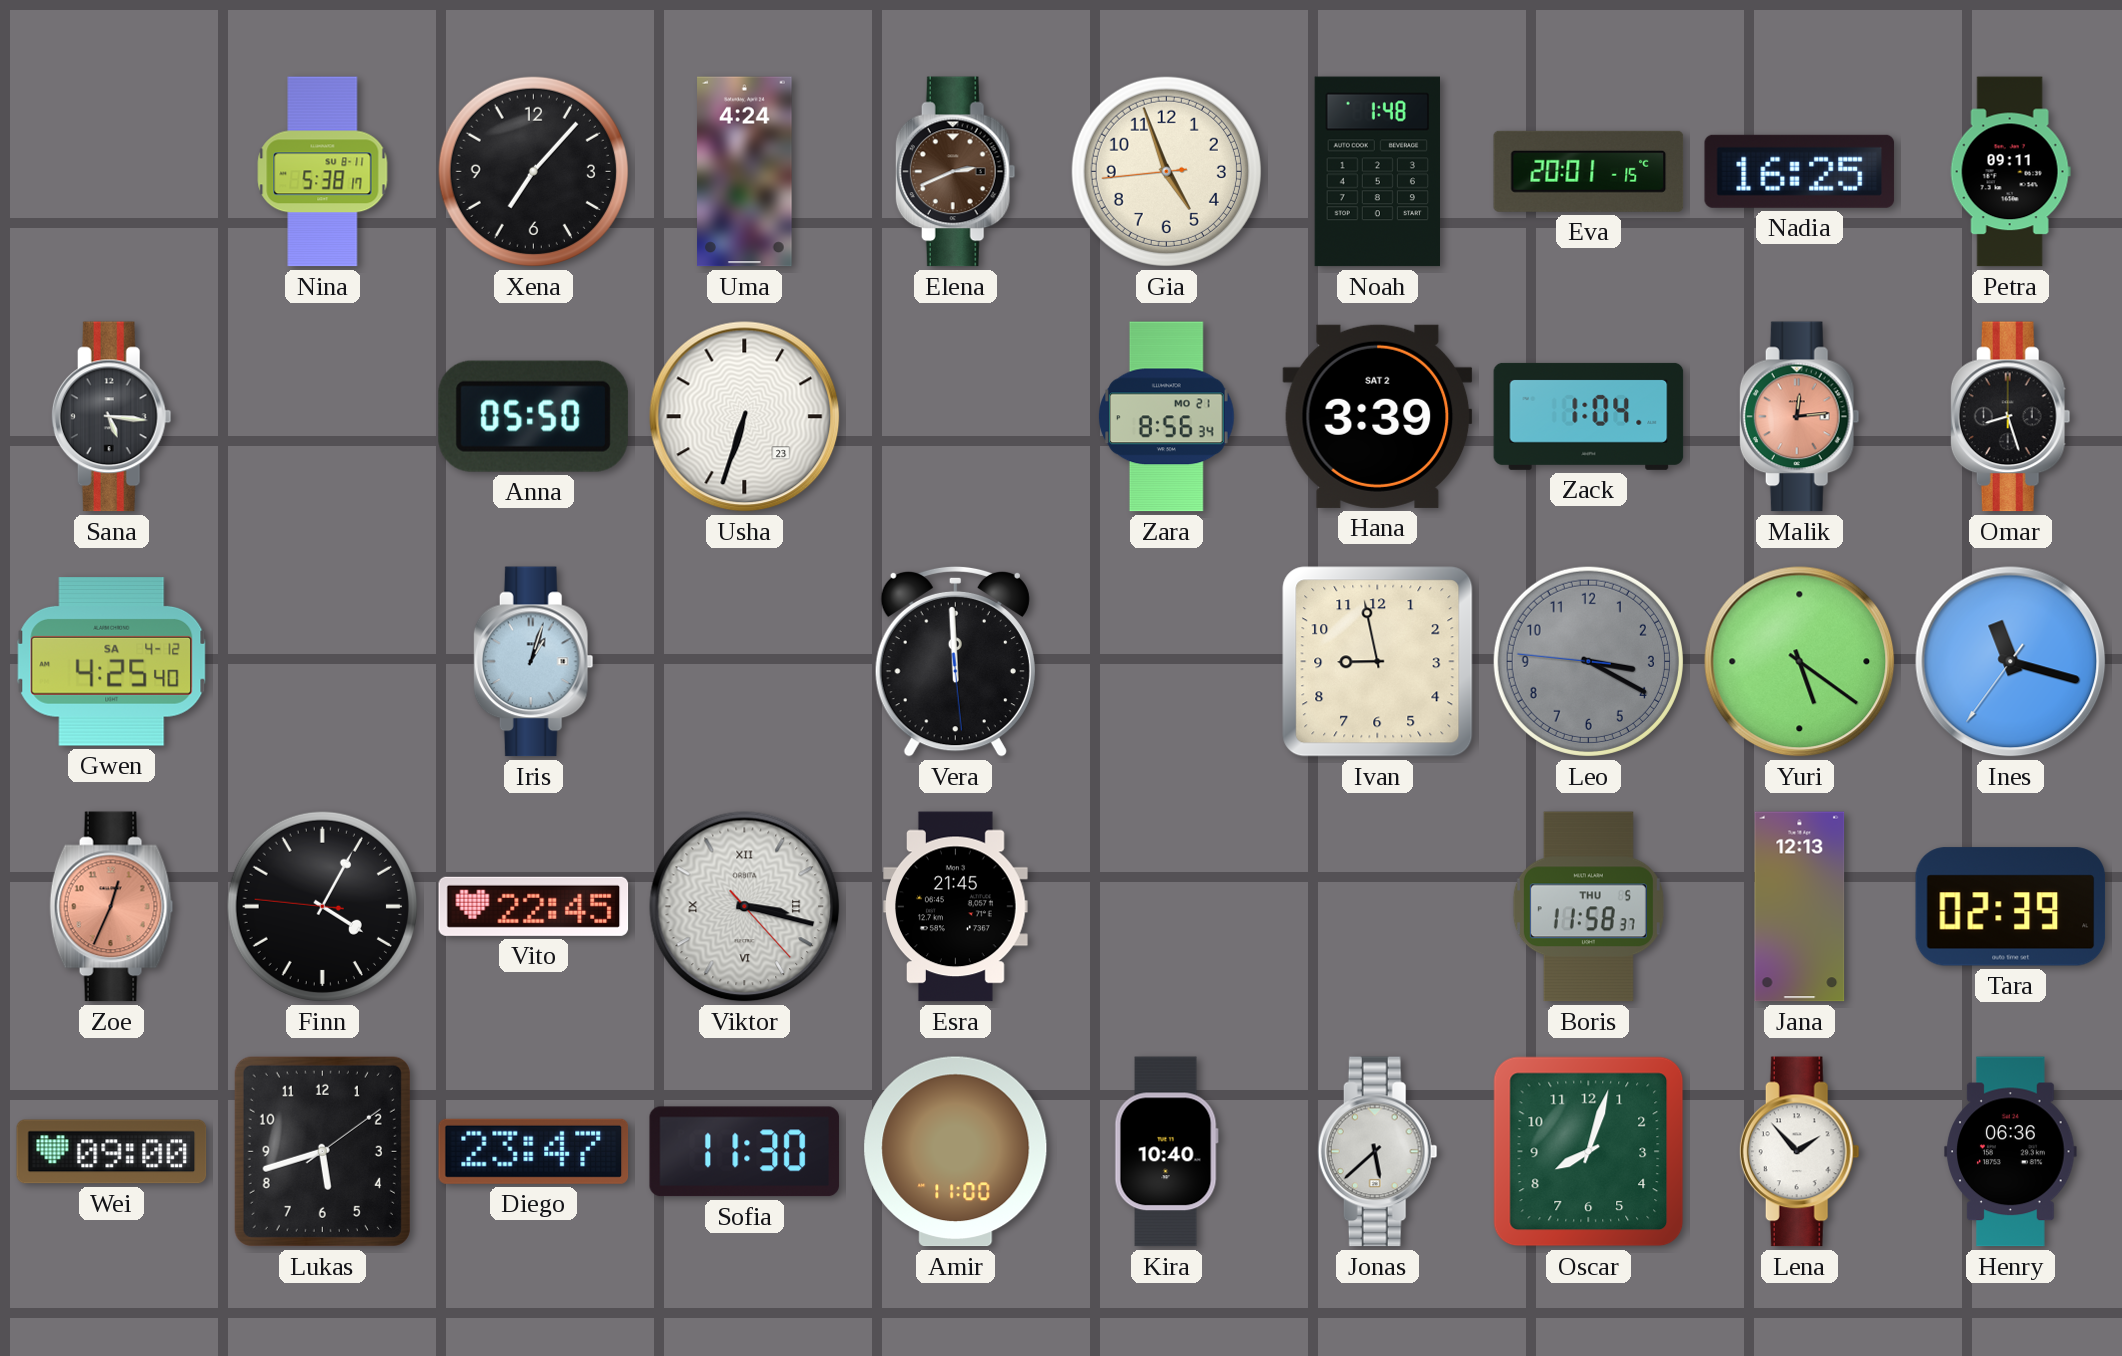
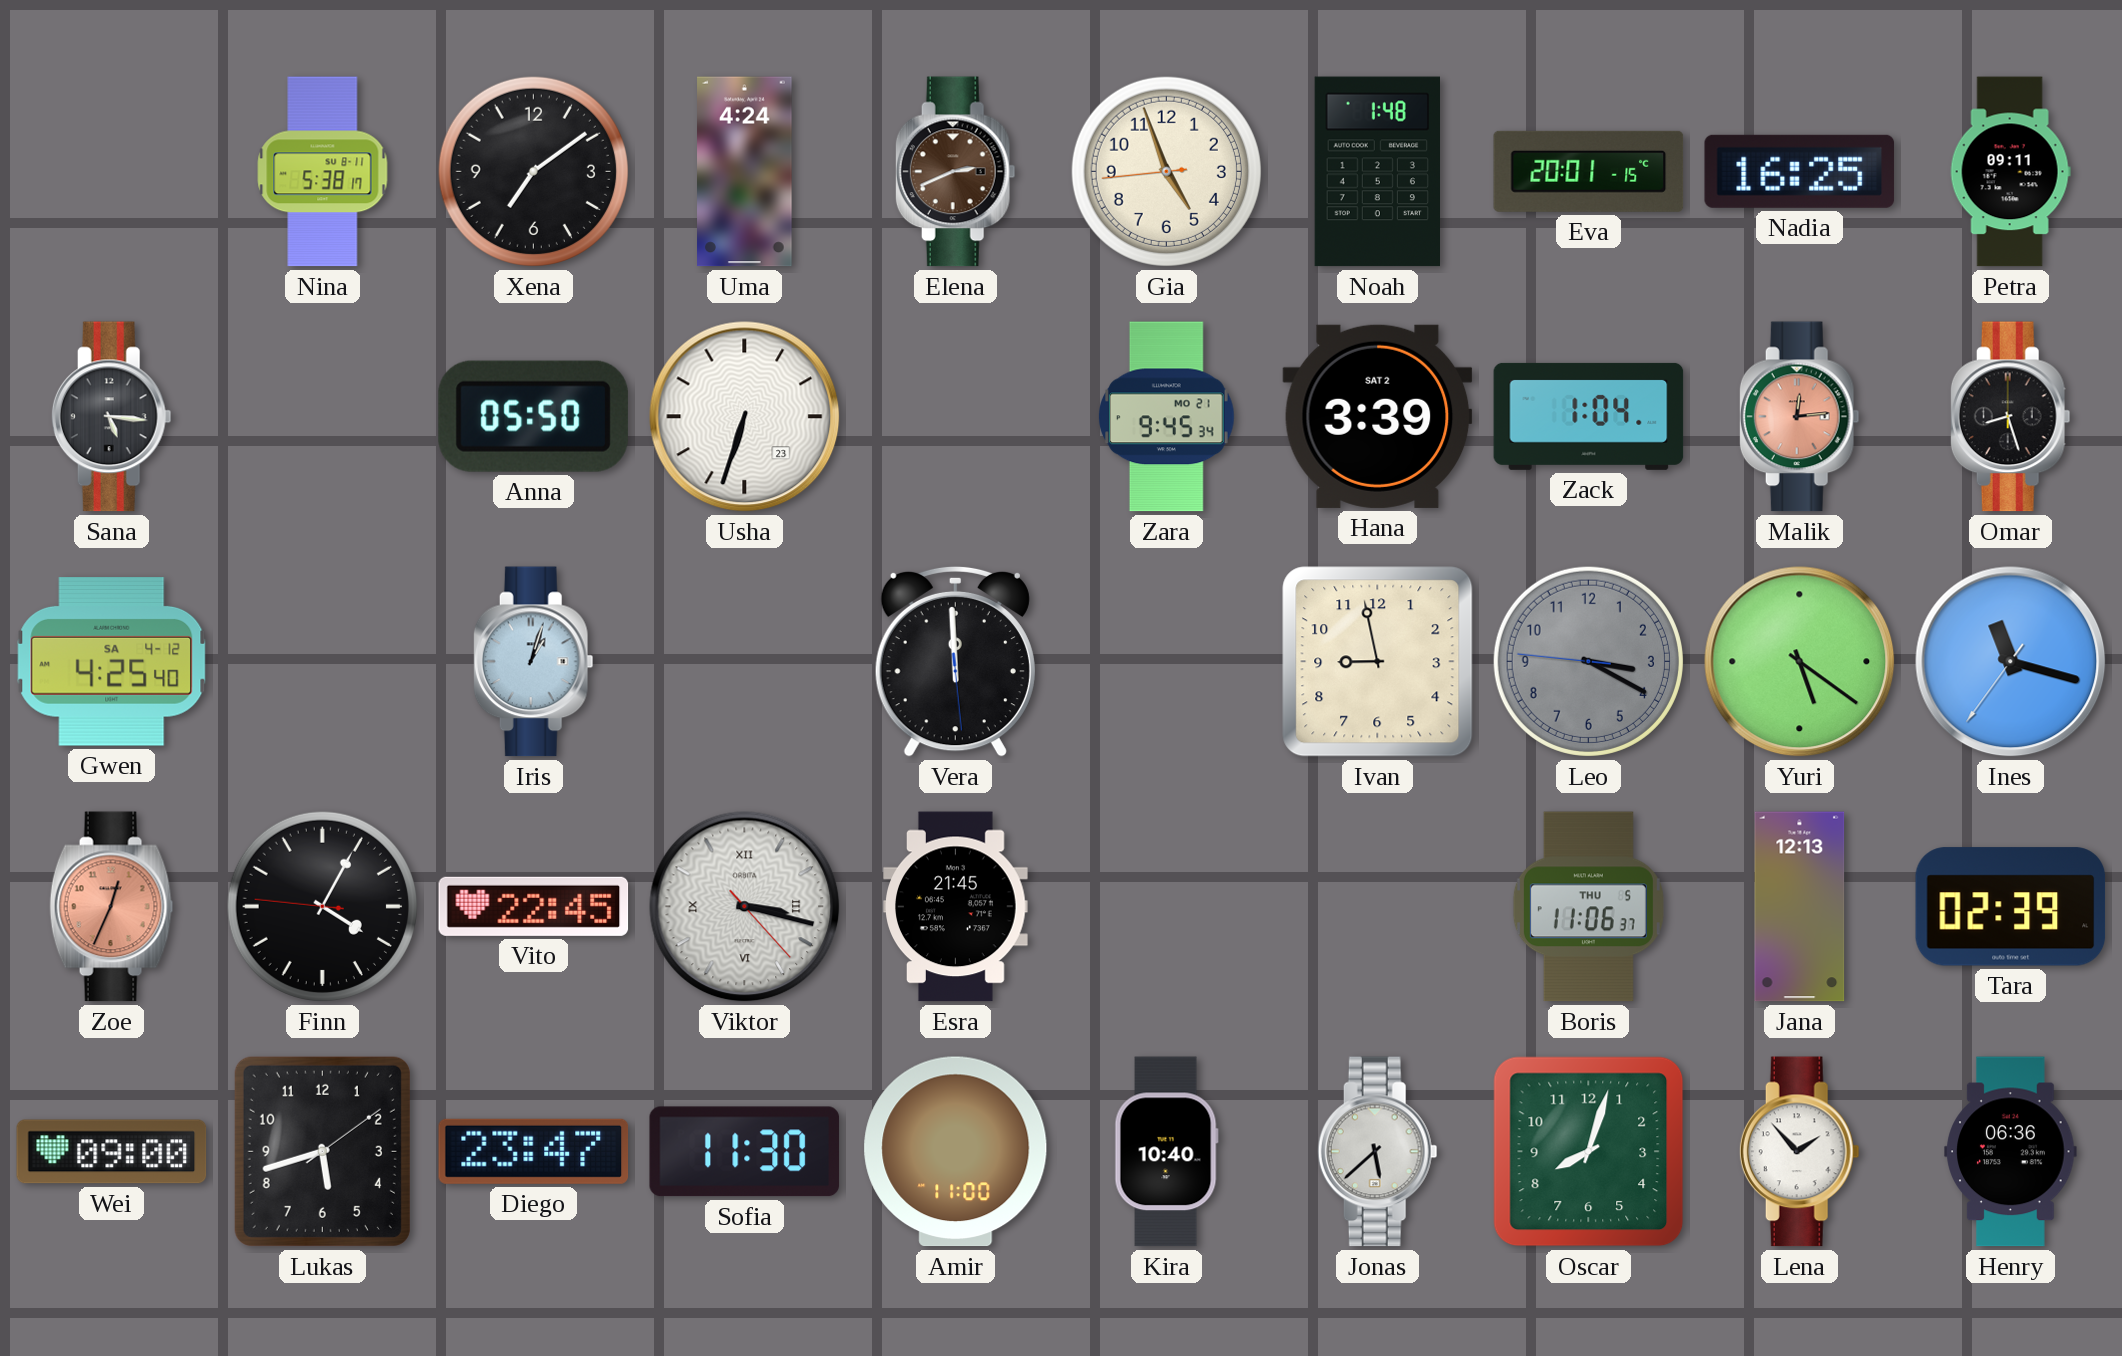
Xena: 7:07 -> 7:09
Zara: 8:56 -> 9:45
Boris: 11:58 -> 11:06
